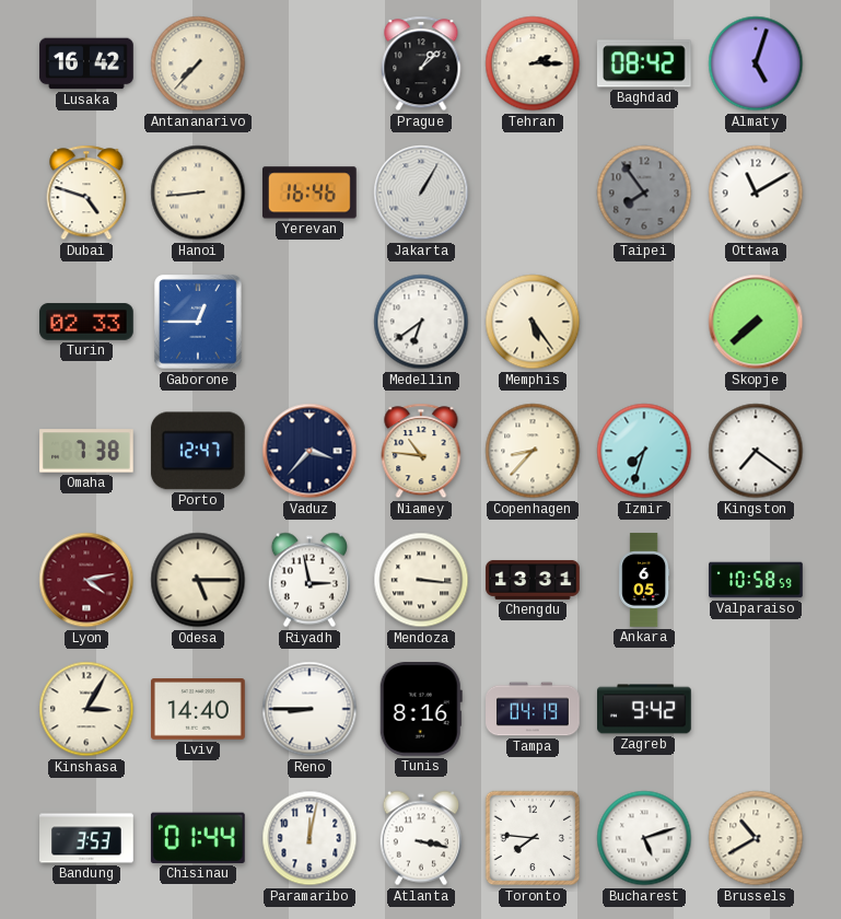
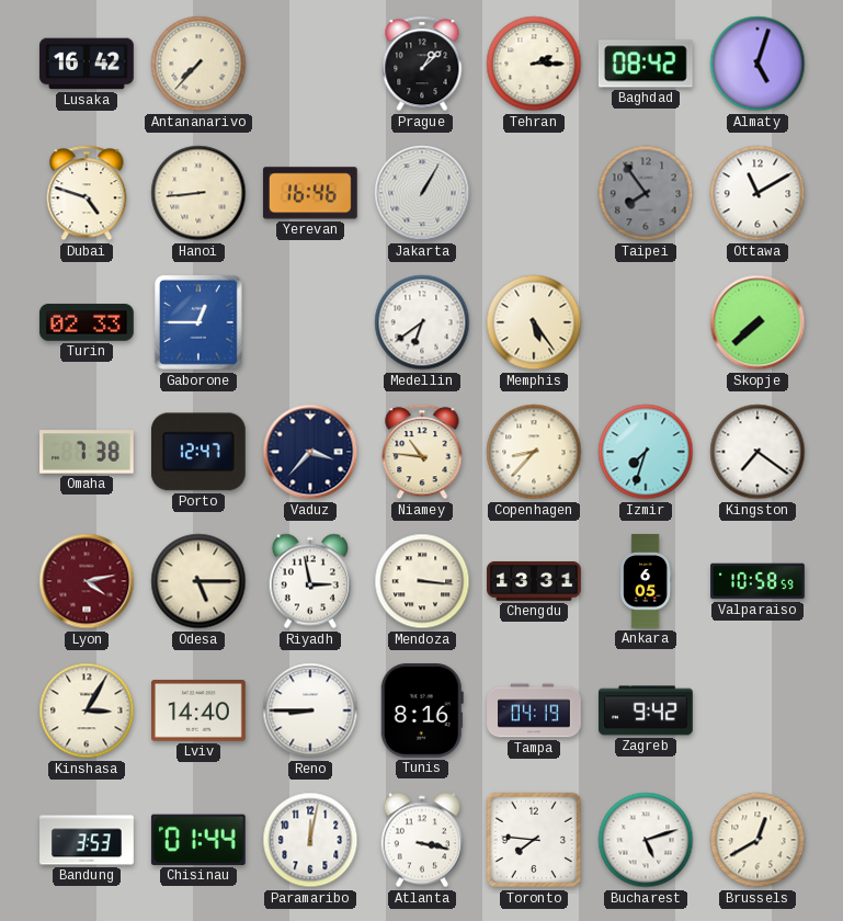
Brussels: 10:40 -> 12:40
